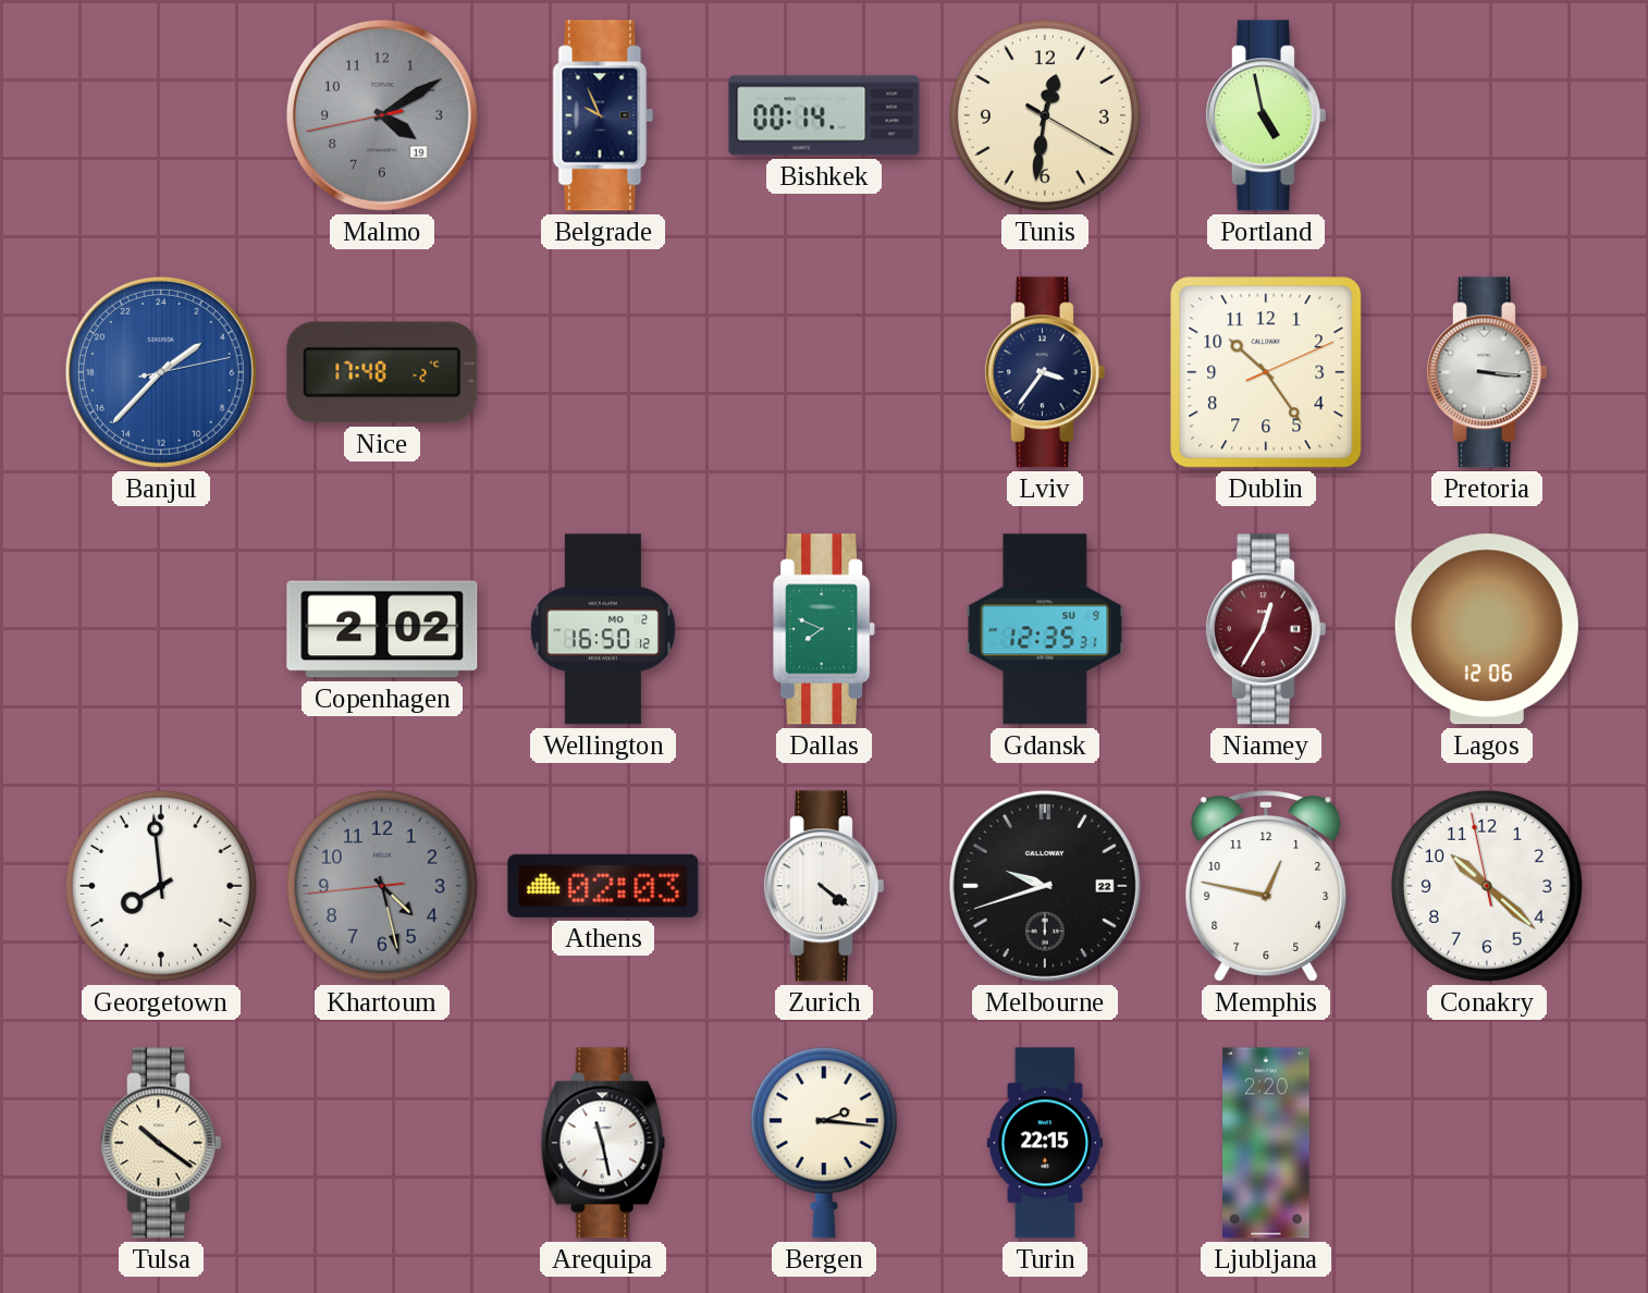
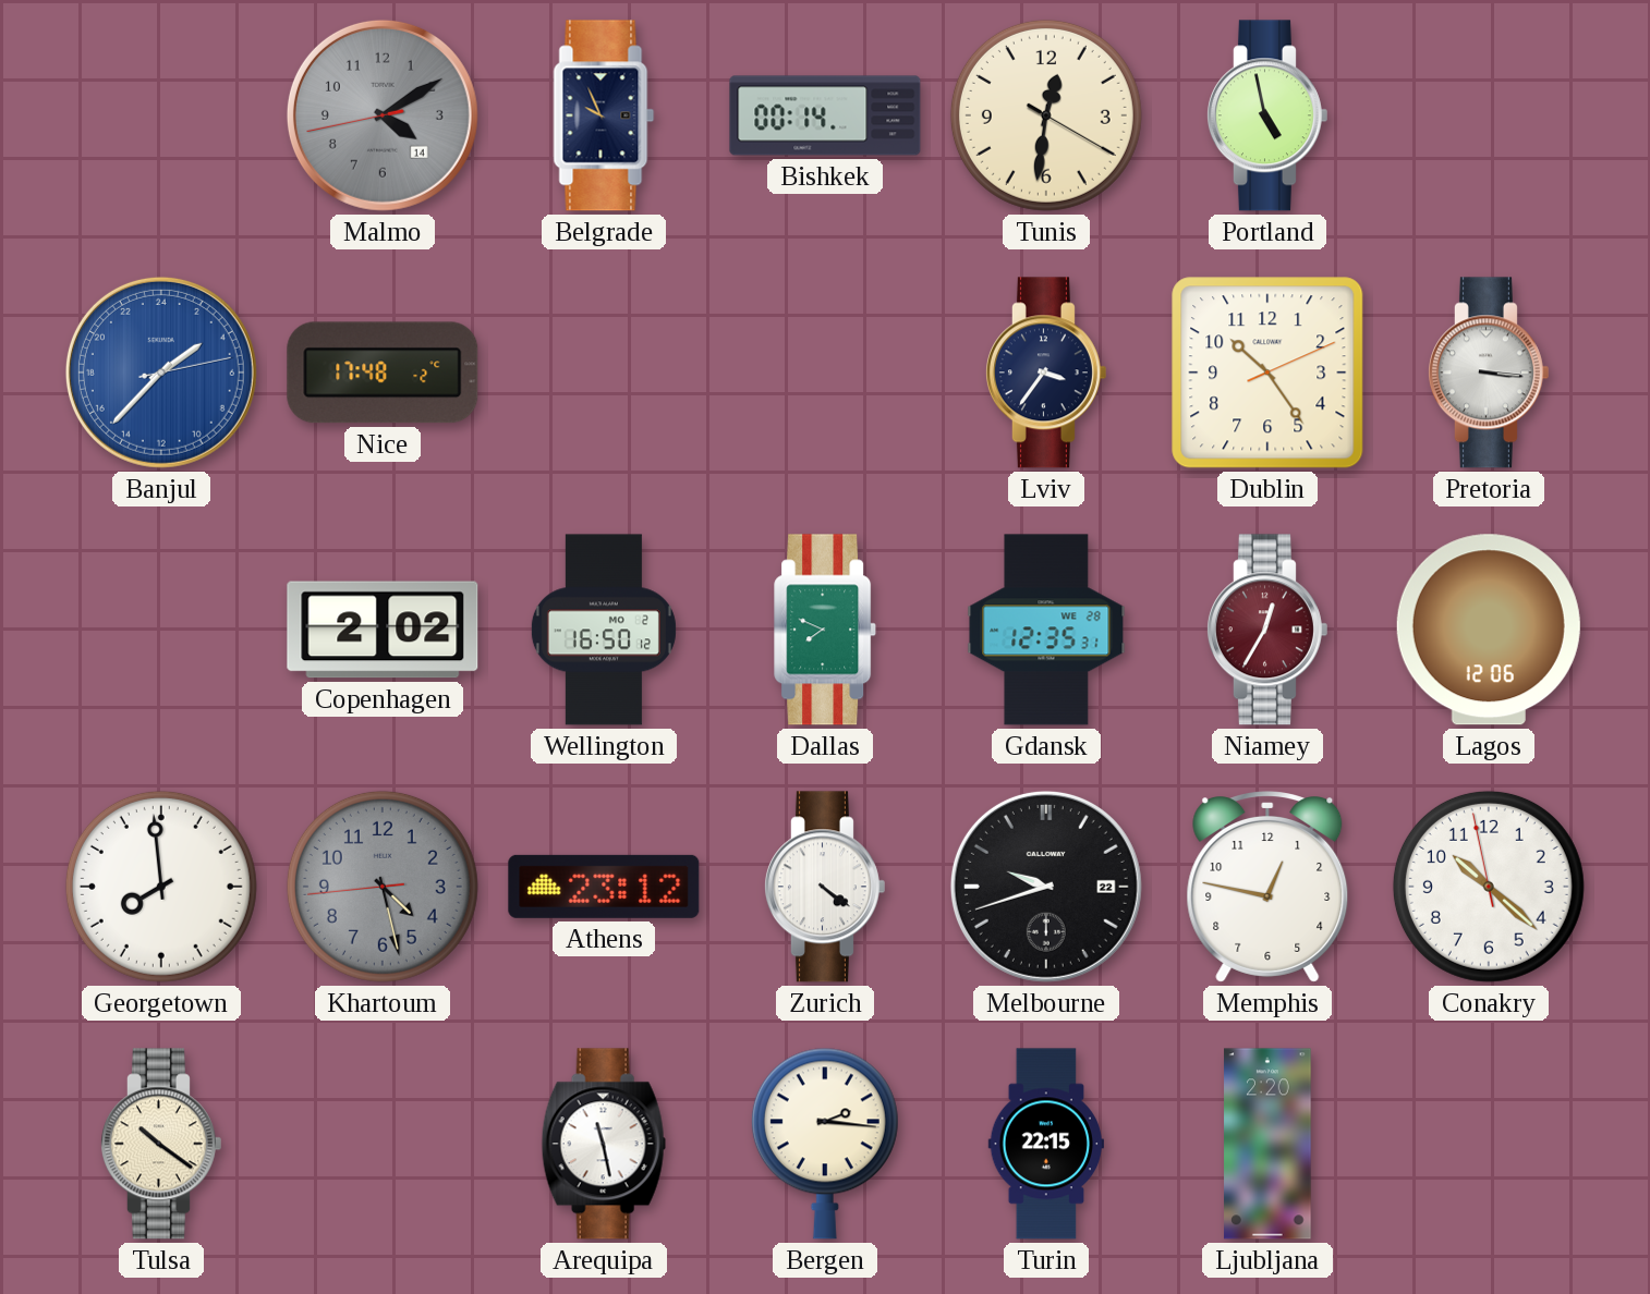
Malmo date: 19 -> 14
Gdansk date: SU 9 -> WE 28
Athens: 02:03 -> 23:12
